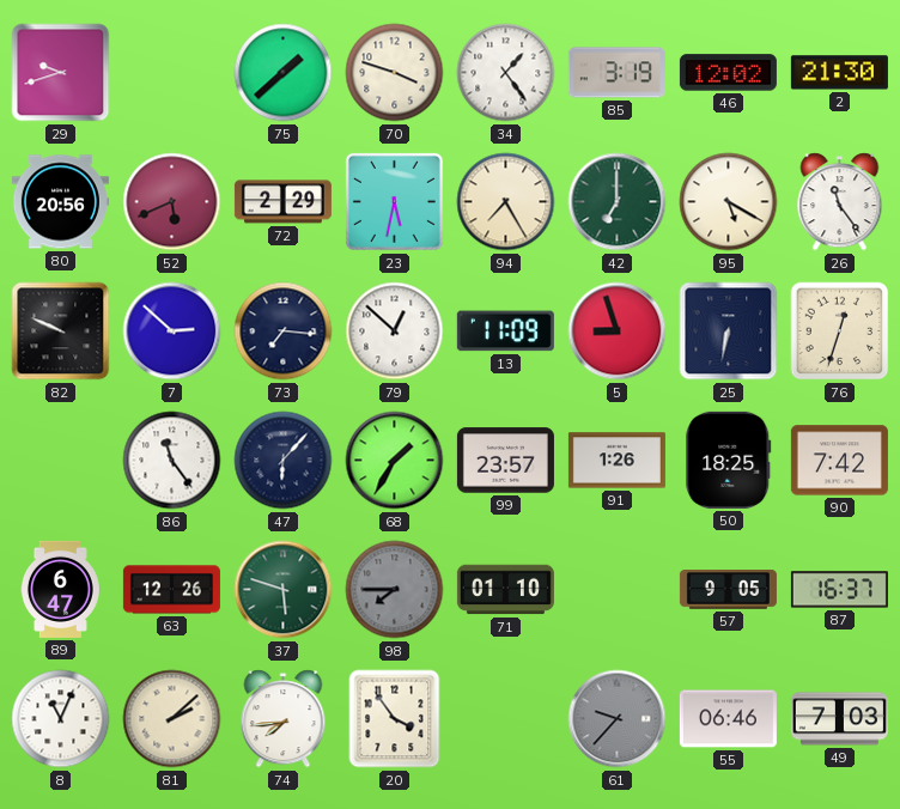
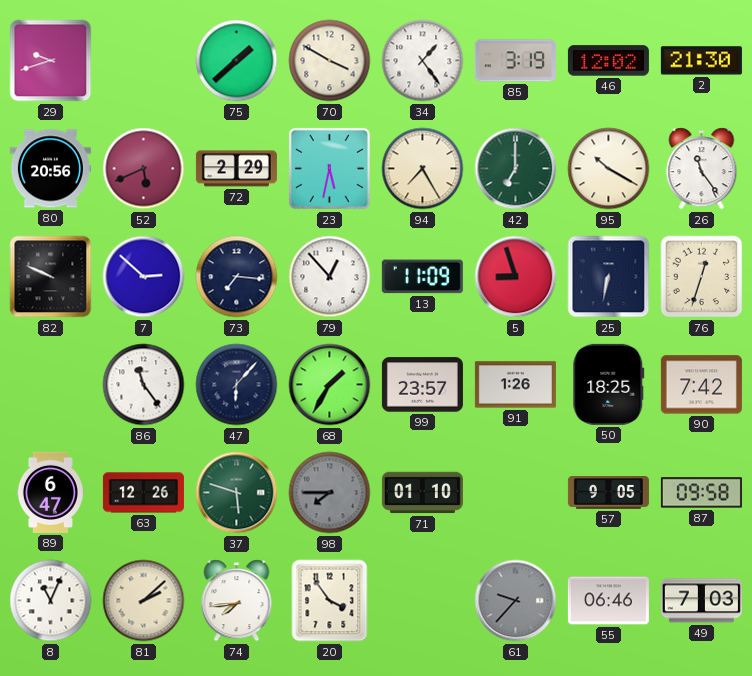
70: 3:48 -> 3:50
95: 5:20 -> 10:20
79: 12:52 -> 12:53
87: 16:37 -> 09:58
